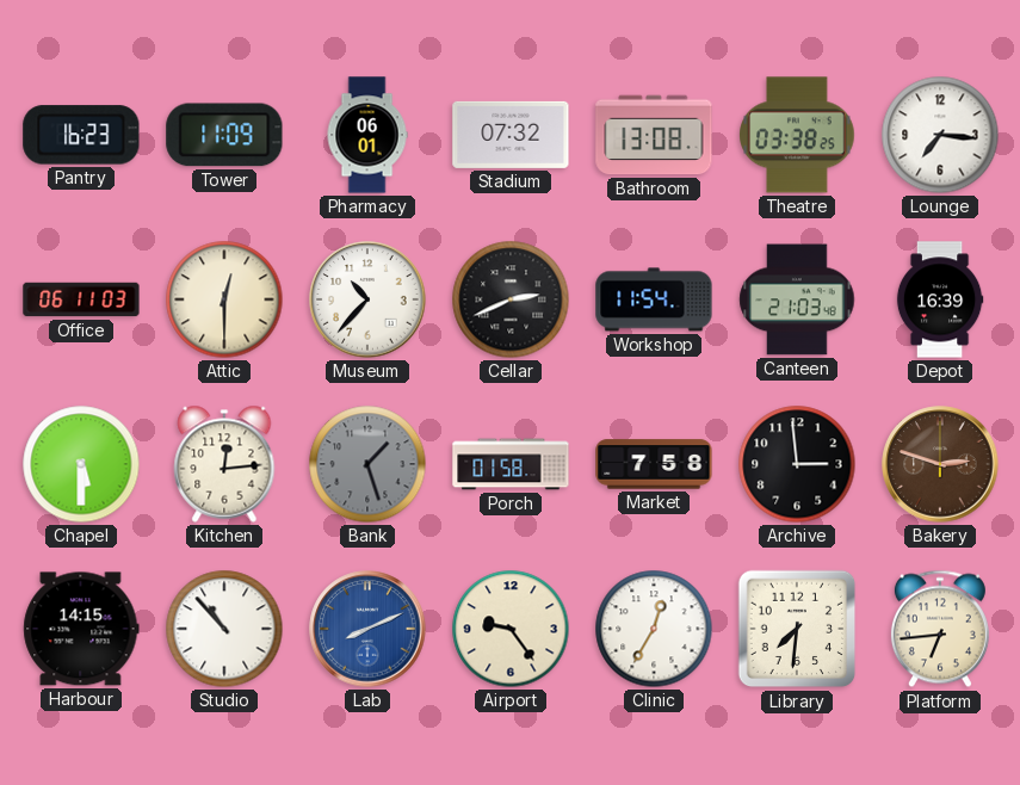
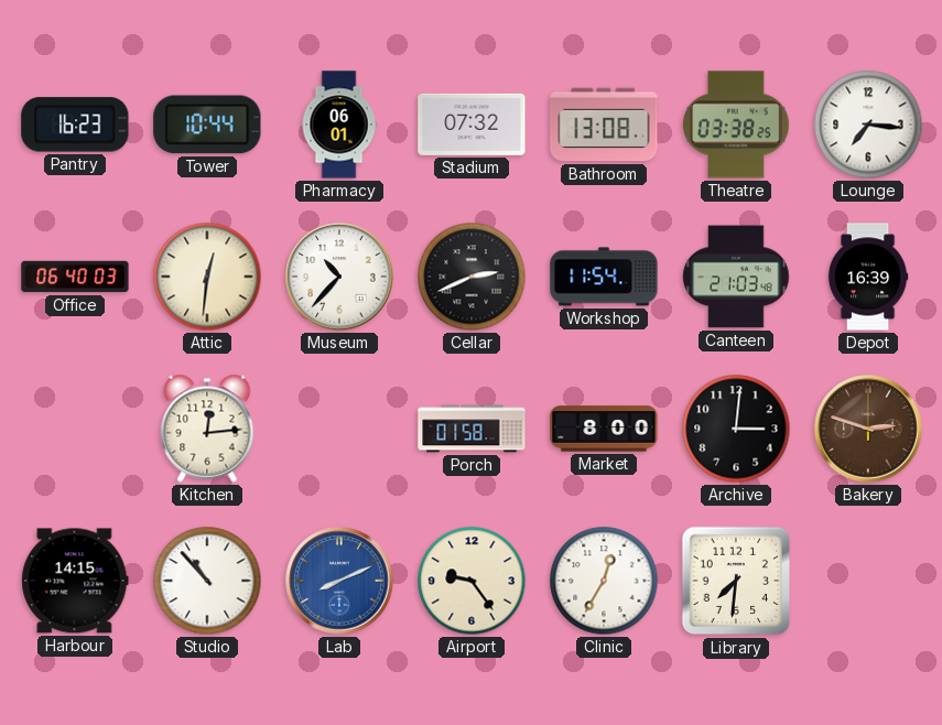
Tower: 11:09 -> 10:44
Office: 06:11 -> 06:40
Attic: 12:30 -> 12:31
Chapel: 5:30 -> none
Bank: 1:27 -> none
Market: 7:58 -> 8:00
Archive: 2:59 -> 3:01
Platform: 6:44 -> none
